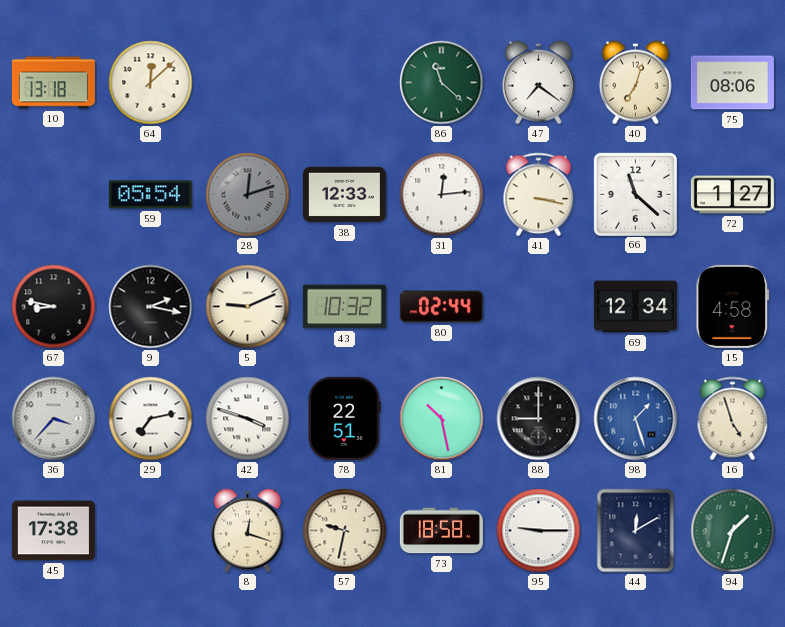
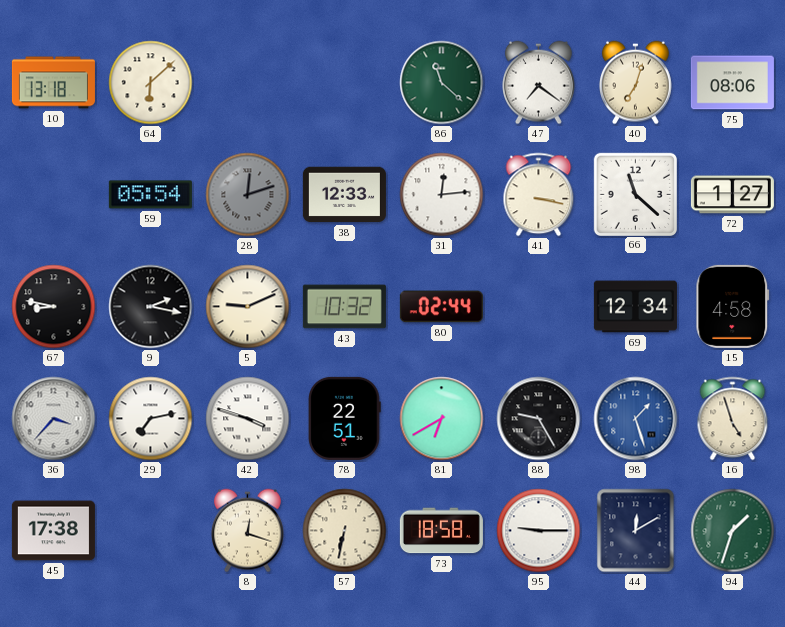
64: 12:08 -> 6:08
81: 10:28 -> 6:40
88: 9:00 -> 9:25
57: 9:32 -> 6:32
